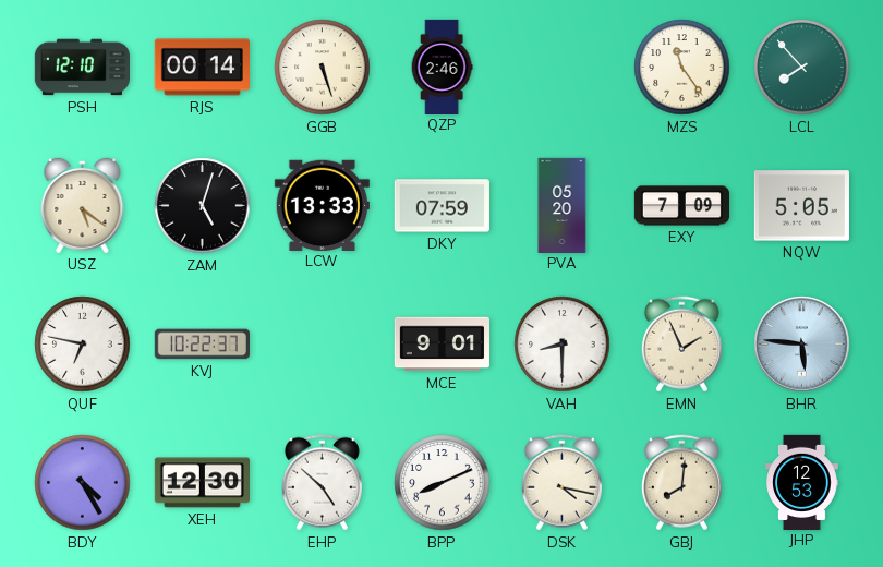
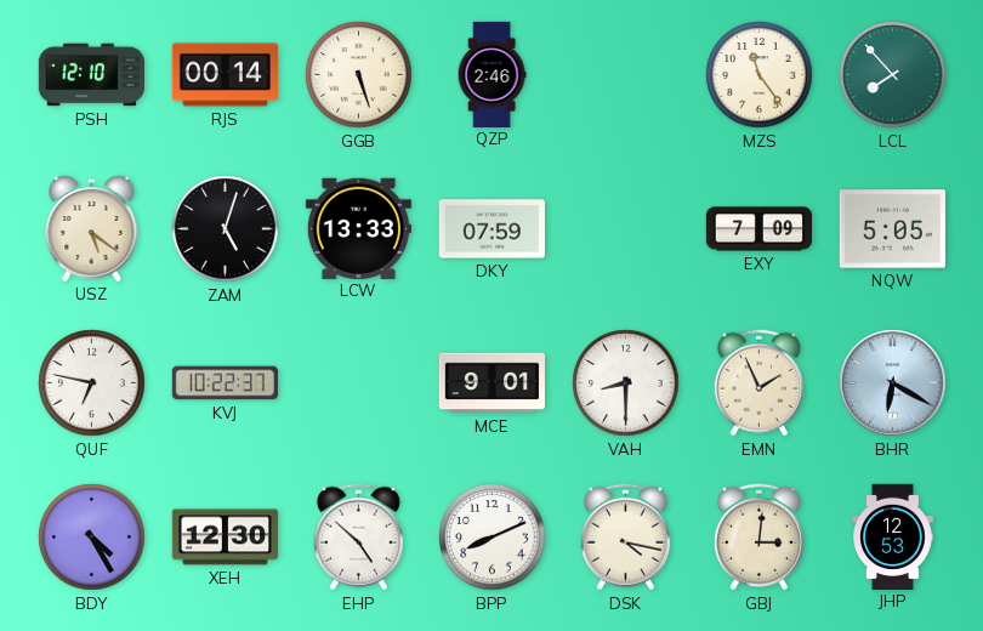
PVA: 05:20 -> none
BHR: 5:46 -> 6:20
GBJ: 8:01 -> 3:01
